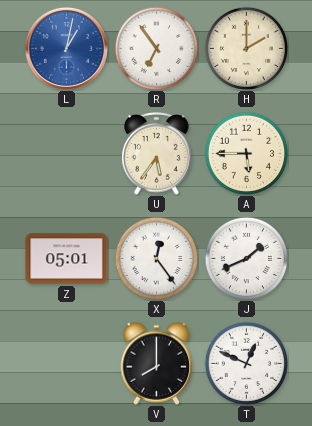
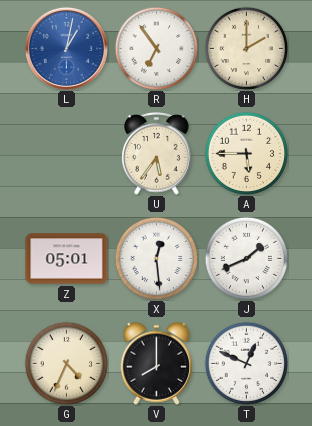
X: 12:24 -> 12:29
G: none -> 4:34
